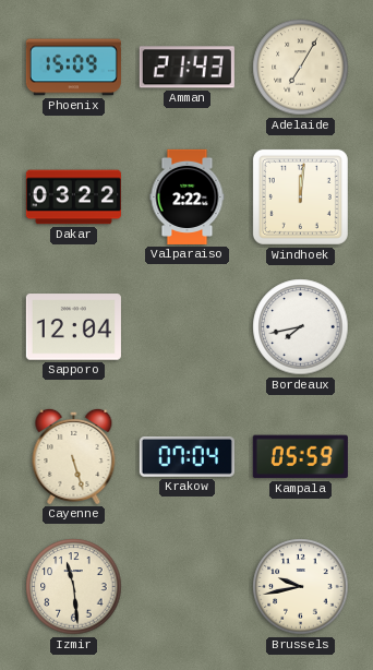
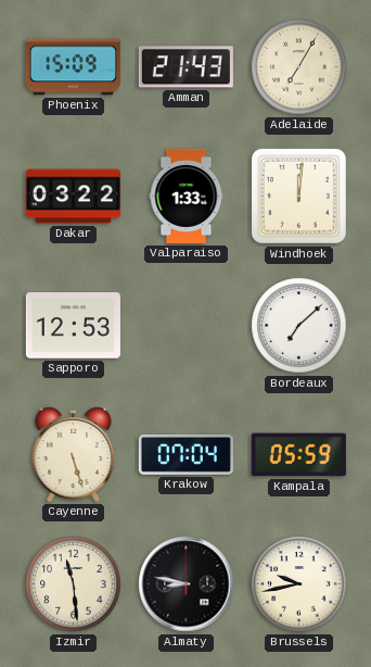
Valparaiso: 2:22 -> 1:33
Sapporo: 12:04 -> 12:53
Bordeaux: 7:43 -> 7:08
Almaty: none -> 8:47
